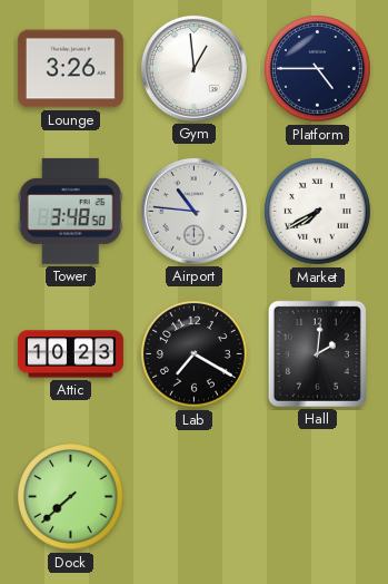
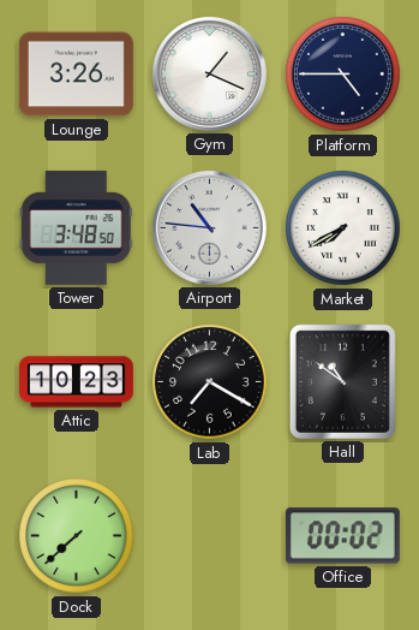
Gym: 12:59 -> 1:19
Hall: 2:01 -> 10:51
Office: none -> 00:02
